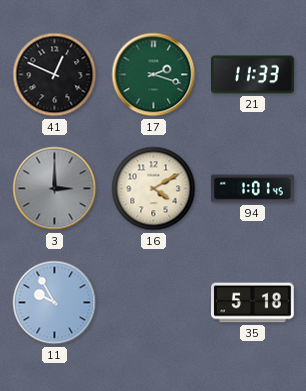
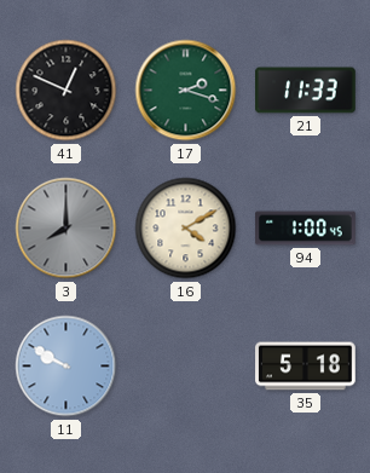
3: 3:00 -> 8:00
94: 1:01 -> 1:00
11: 9:55 -> 9:50
